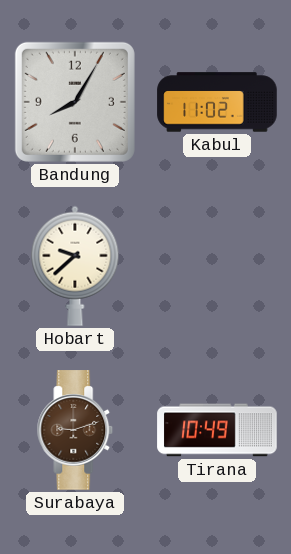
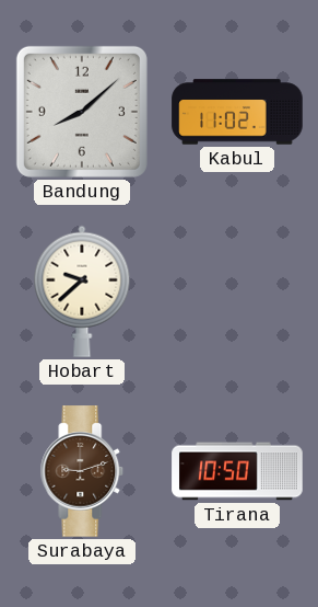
Bandung: 8:05 -> 8:08
Tirana: 10:49 -> 10:50
